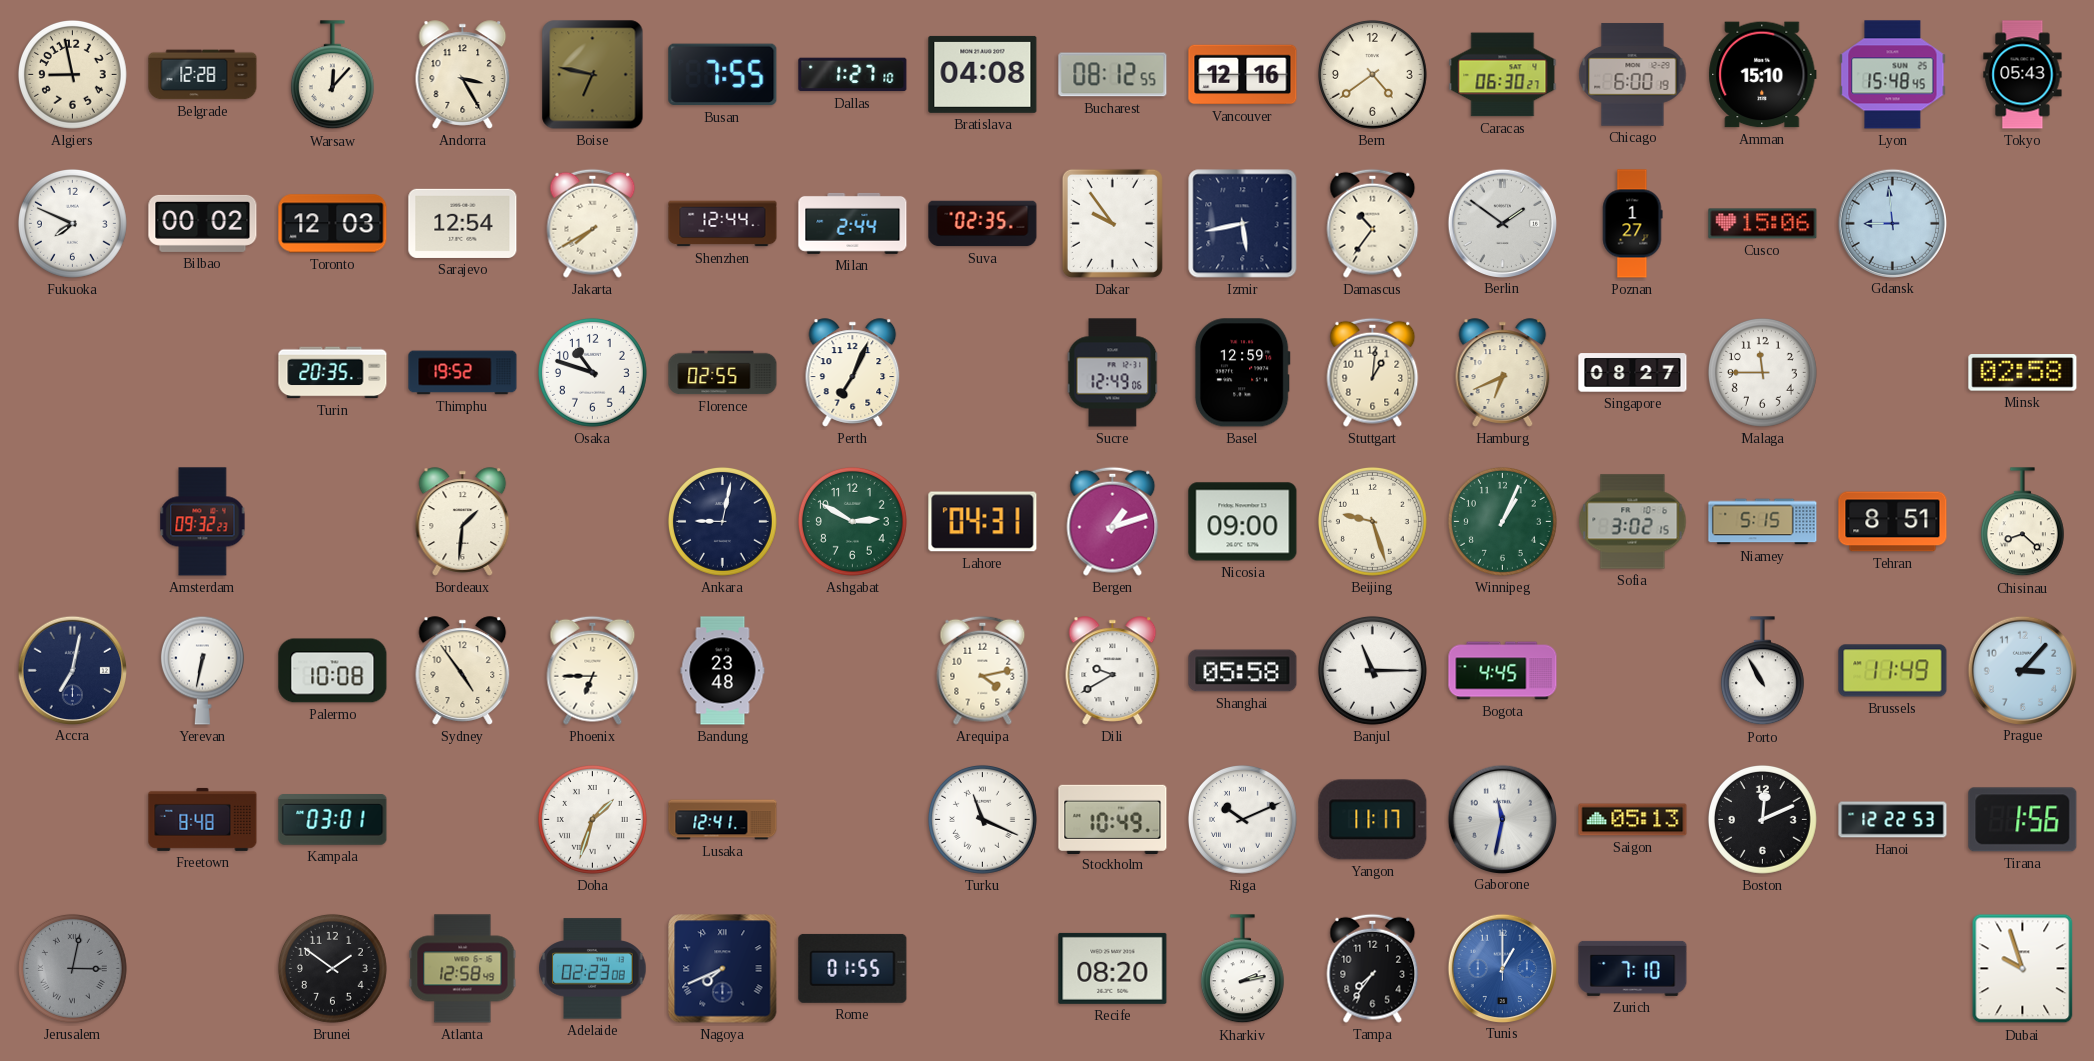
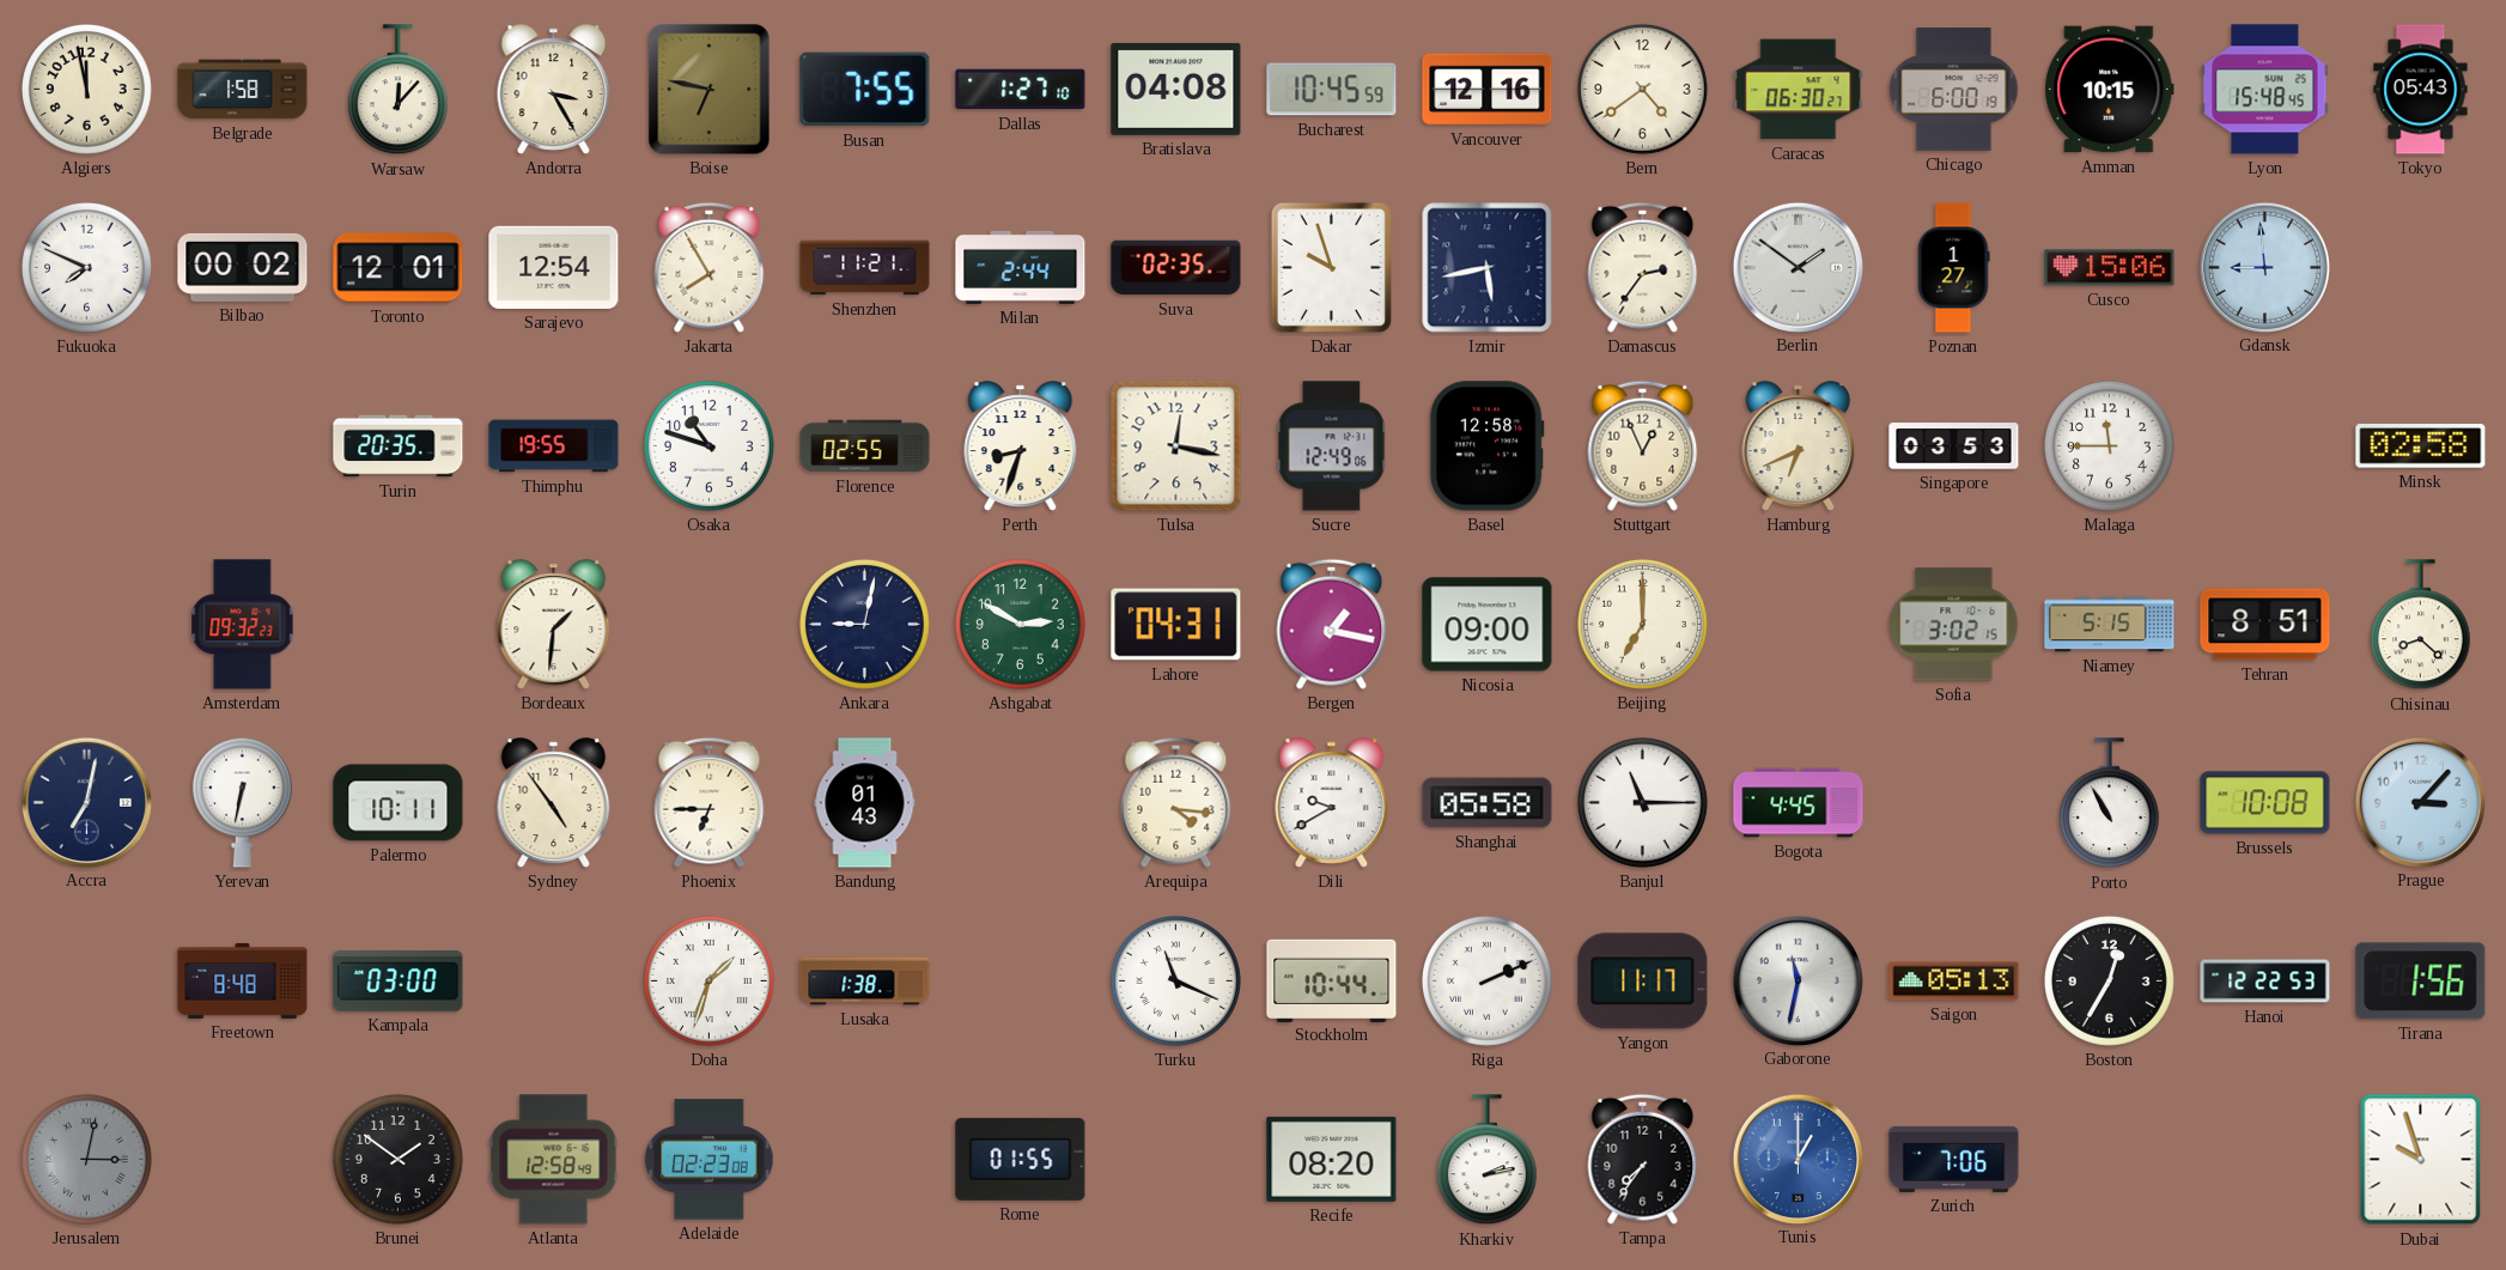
Algiers: 8:58 -> 11:58
Belgrade: 12:28 -> 1:58
Bucharest: 08:12 -> 10:45
Amman: 15:10 -> 10:15
Toronto: 12:03 -> 12:01
Jakarta: 7:40 -> 7:55
Shenzhen: 12:44 -> 11:21
Dakar: 9:54 -> 9:57
Damascus: 10:36 -> 2:36
Thimphu: 19:52 -> 19:55
Perth: 7:04 -> 8:33
Tulsa: none -> 12:17
Basel: 12:59 -> 12:58
Stuttgart: 1:01 -> 12:56
Singapore: 08:27 -> 03:53
Bergen: 1:12 -> 1:17
Beijing: 9:27 -> 7:00
Winnipeg: 1:04 -> none
Palermo: 10:08 -> 10:11
Bandung: 23:48 -> 01:43
Arequipa: 4:13 -> 4:16
Brussels: 11:49 -> 10:08
Kampala: 03:01 -> 03:00
Lusaka: 12:41 -> 1:38
Stockholm: 10:49 -> 10:44
Riga: 10:11 -> 2:11
Boston: 12:11 -> 12:35
Nagoya: 7:41 -> none
Zurich: 7:10 -> 7:06
